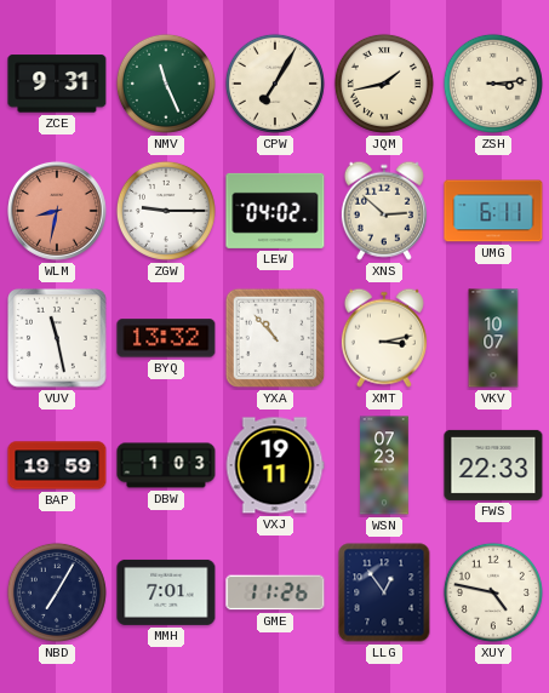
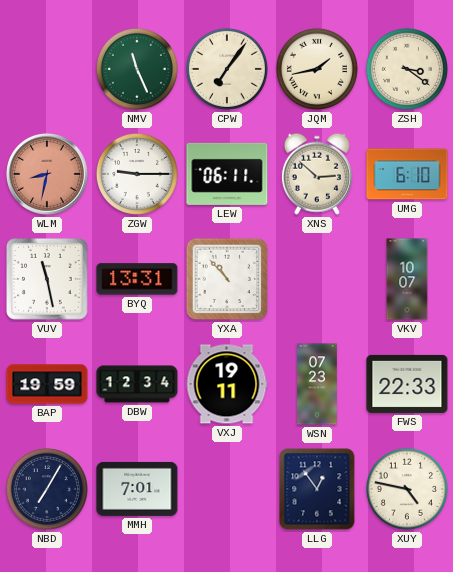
ZCE: 9:31 -> none
CPW: 7:05 -> 7:06
ZSH: 3:14 -> 3:21
LEW: 04:02 -> 06:11
UMG: 6:11 -> 6:10
BYQ: 13:32 -> 13:31
XMT: 3:13 -> none
DBW: 1:03 -> 12:34
GME: 11:26 -> none
